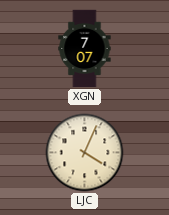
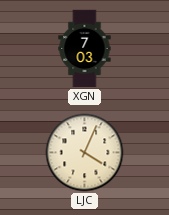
XGN: 7:07 -> 7:03
